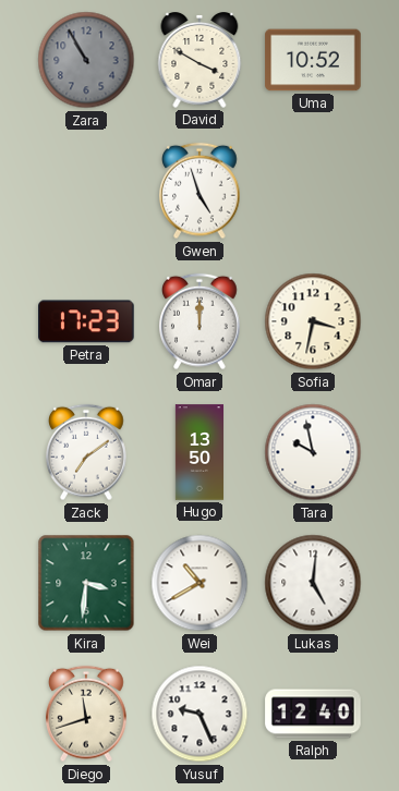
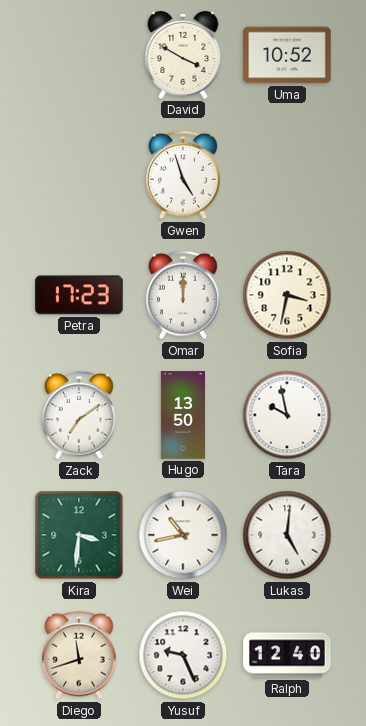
Zara: 10:55 -> none
Wei: 10:40 -> 10:43
